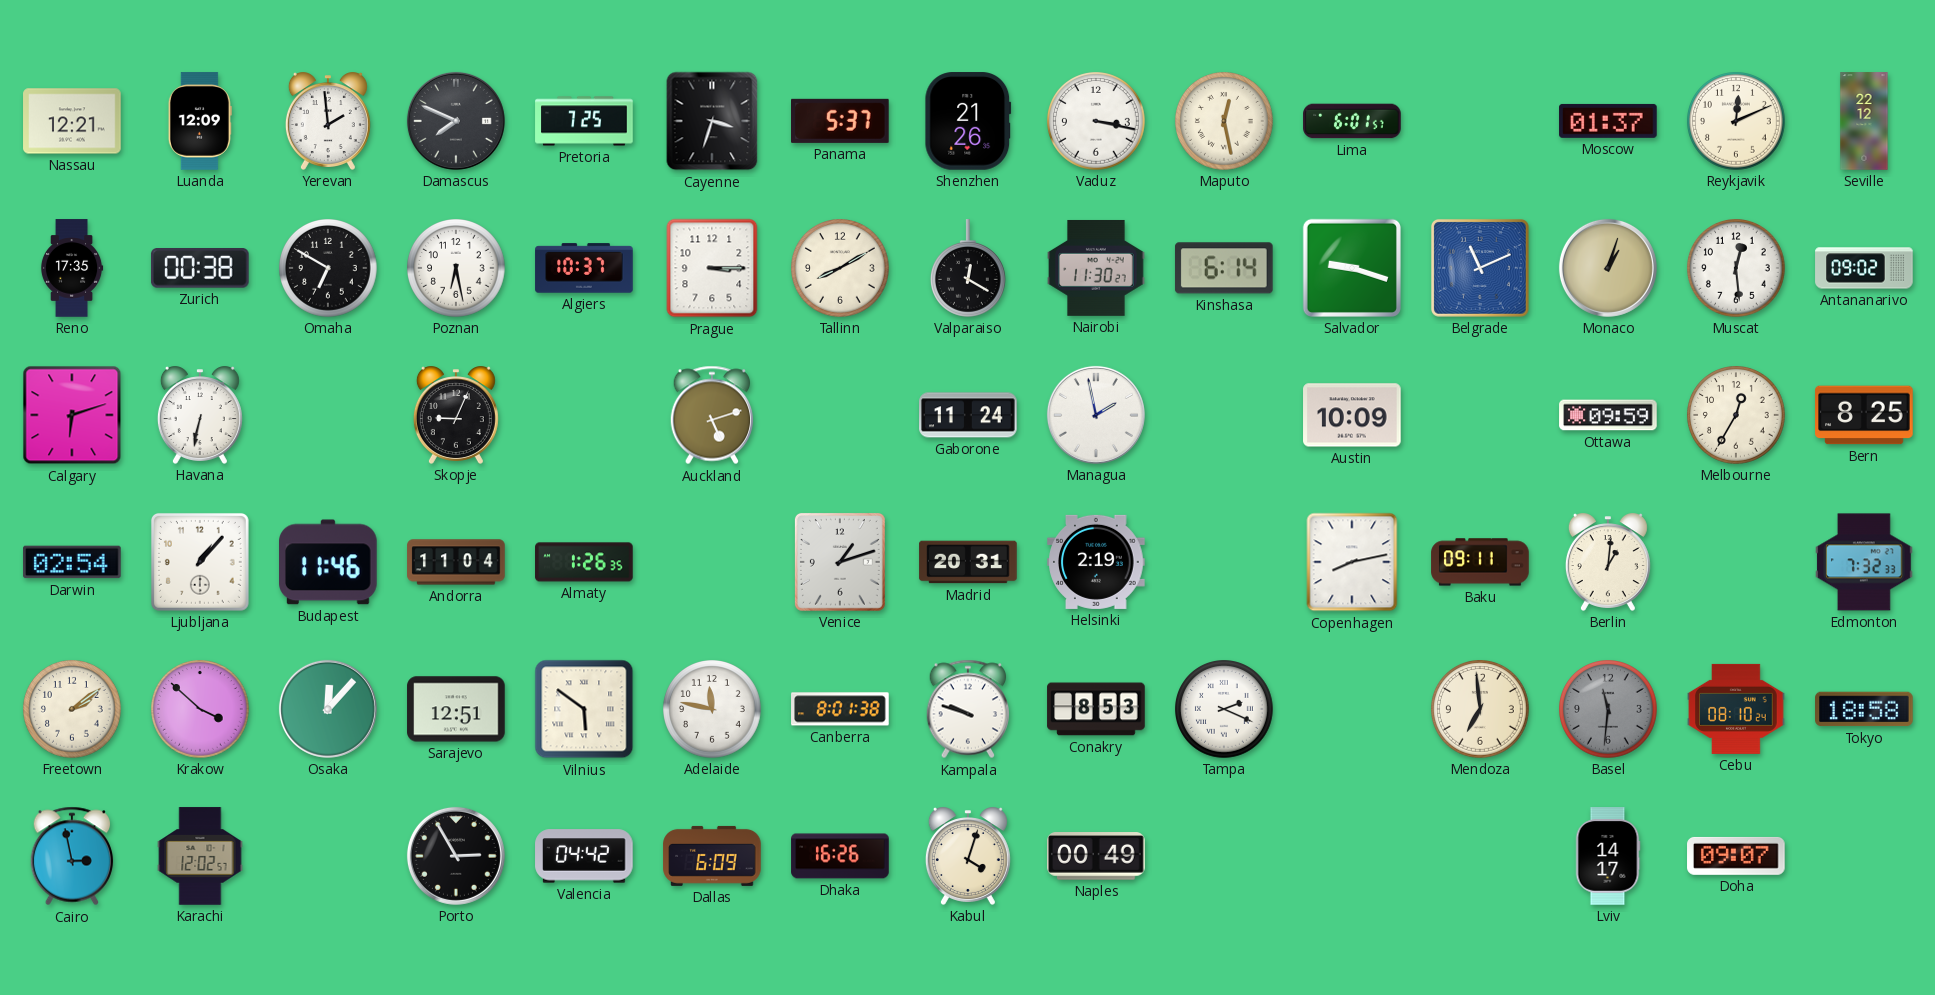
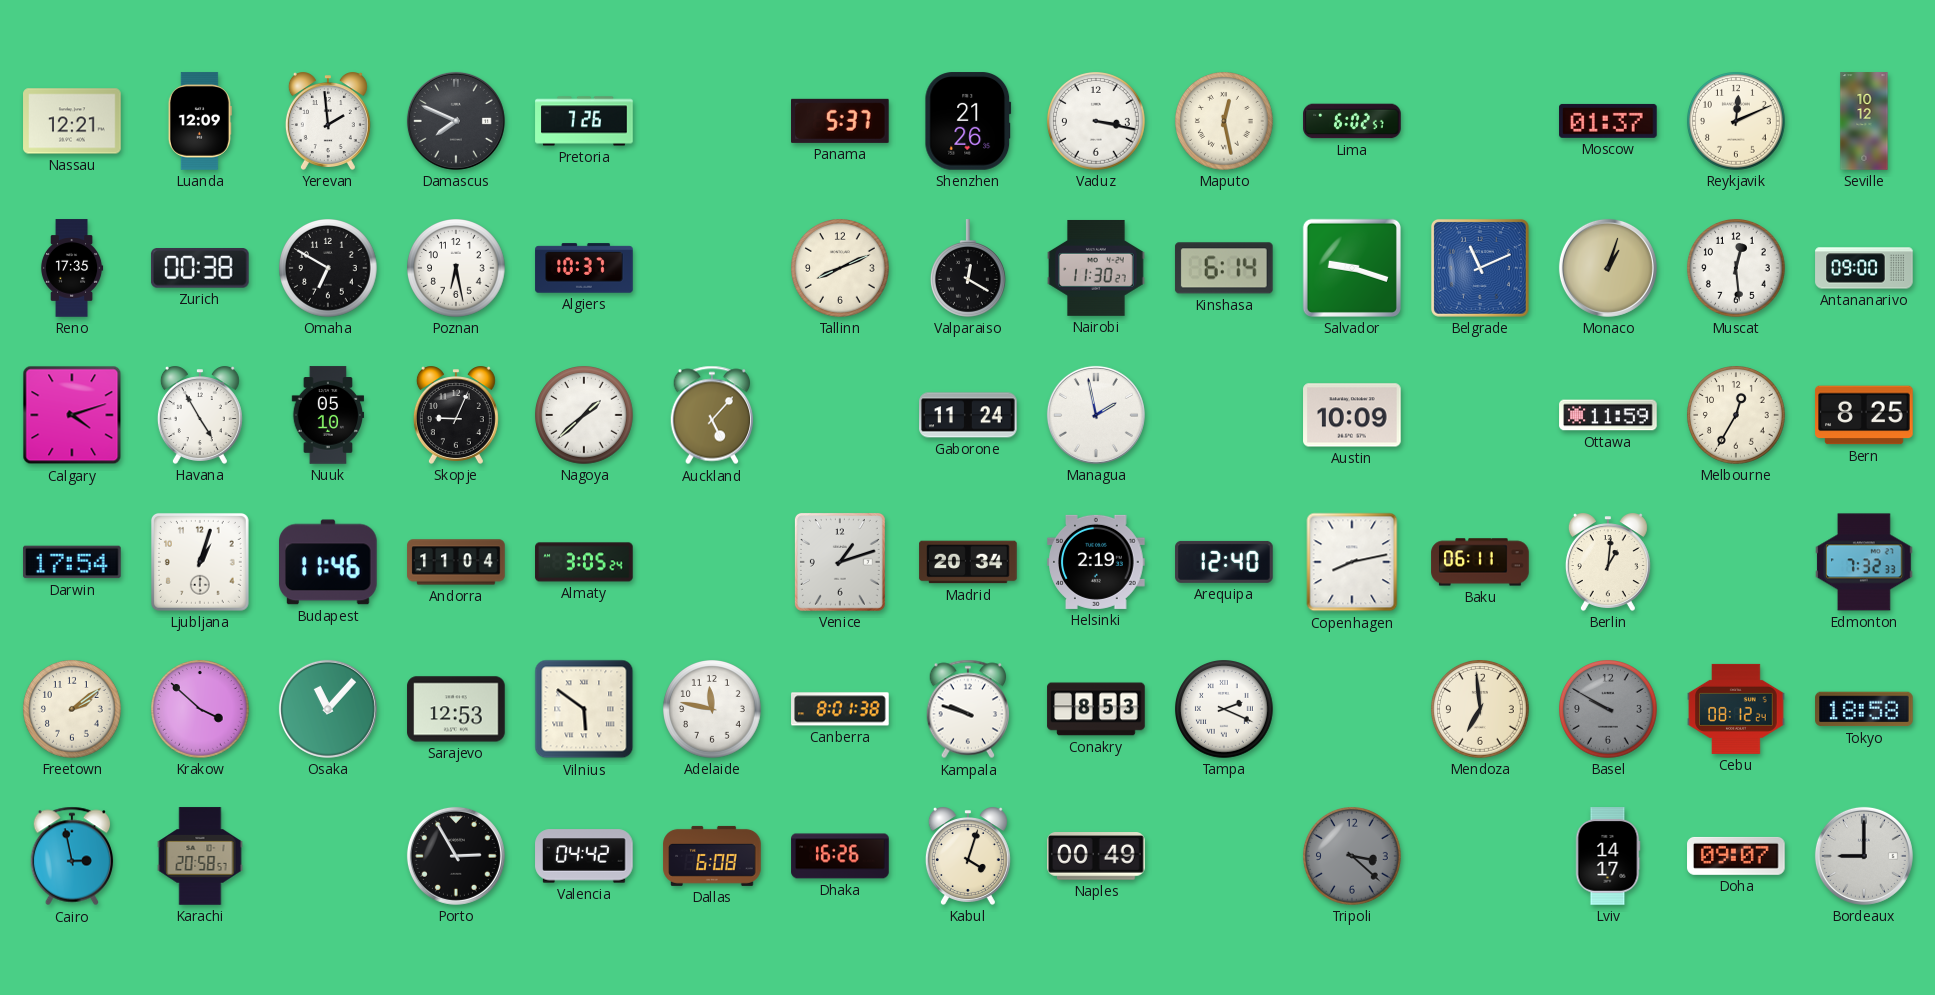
Pretoria: 7:25 -> 7:26
Cayenne: 3:33 -> none
Lima: 6:01 -> 6:02
Seville: 22:12 -> 10:12
Prague: 3:15 -> none
Tallinn: 8:10 -> 8:11
Antananarivo: 09:02 -> 09:00
Calgary: 6:12 -> 4:12
Havana: 6:32 -> 4:55
Nuuk: none -> 05:10
Nagoya: none -> 1:38
Auckland: 5:12 -> 5:07
Ottawa: 09:59 -> 11:59
Darwin: 02:54 -> 17:54
Ljubljana: 1:07 -> 1:03
Almaty: 1:26 -> 3:05
Madrid: 20:31 -> 20:34
Arequipa: none -> 12:40
Baku: 09:11 -> 06:11
Osaka: 12:07 -> 11:07
Sarajevo: 12:51 -> 12:53
Basel: 11:31 -> 9:50
Cebu: 08:10 -> 08:12
Karachi: 12:02 -> 20:58
Dallas: 6:09 -> 6:08
Tripoli: none -> 3:22
Bordeaux: none -> 9:00
